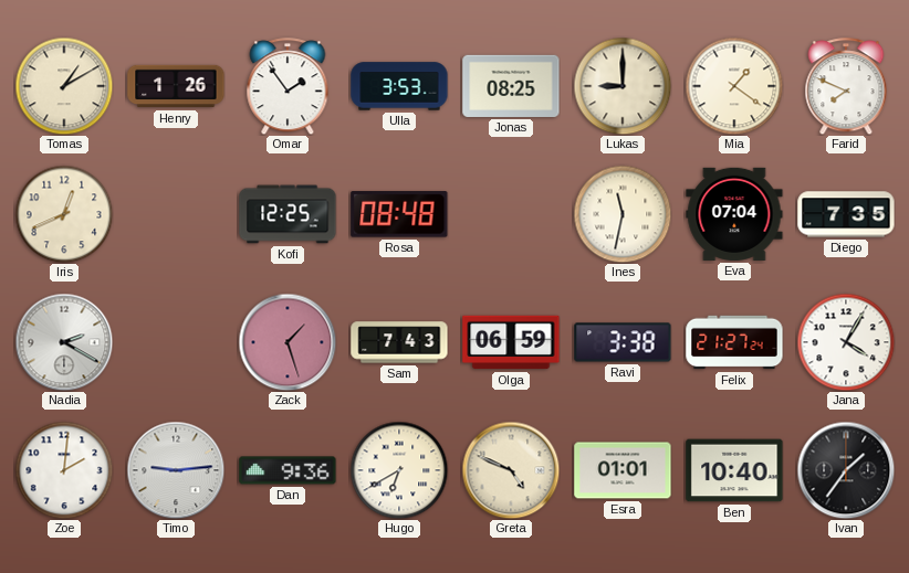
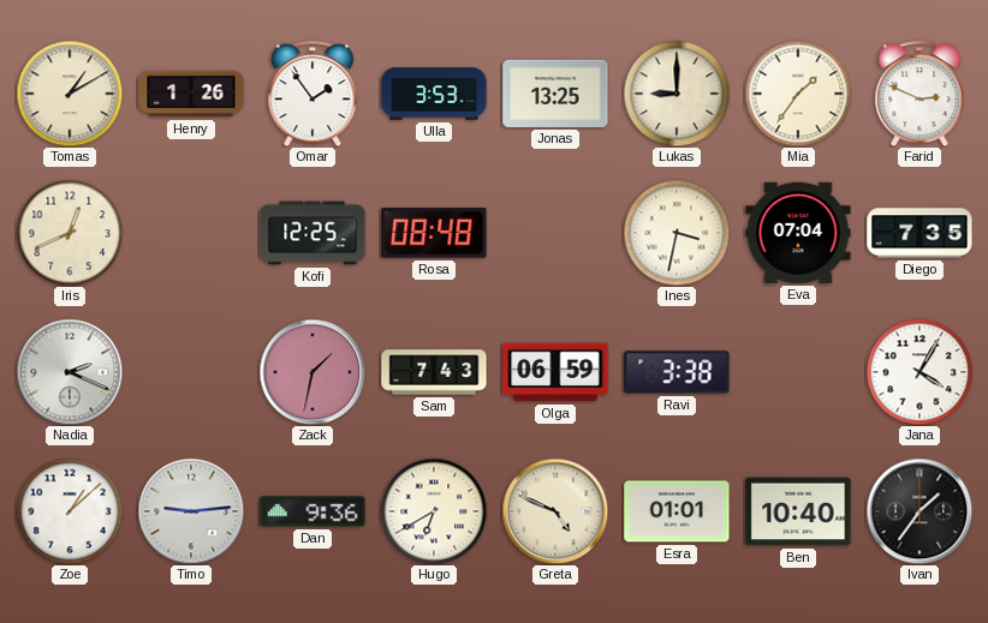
Jonas: 08:25 -> 13:25
Mia: 1:21 -> 1:36
Farid: 7:49 -> 2:49
Ines: 11:32 -> 3:32
Nadia: 2:20 -> 2:19
Zack: 1:27 -> 1:32
Felix: 21:27 -> none
Zoe: 2:01 -> 1:08
